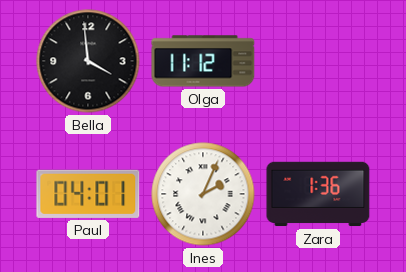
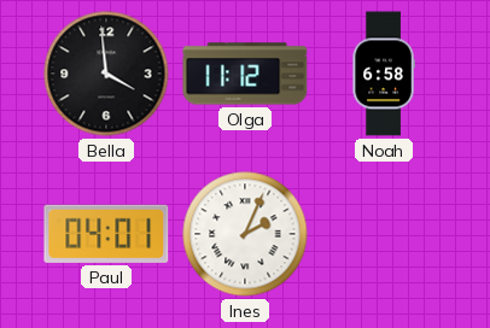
Noah: none -> 6:58
Zara: 1:36 -> none
